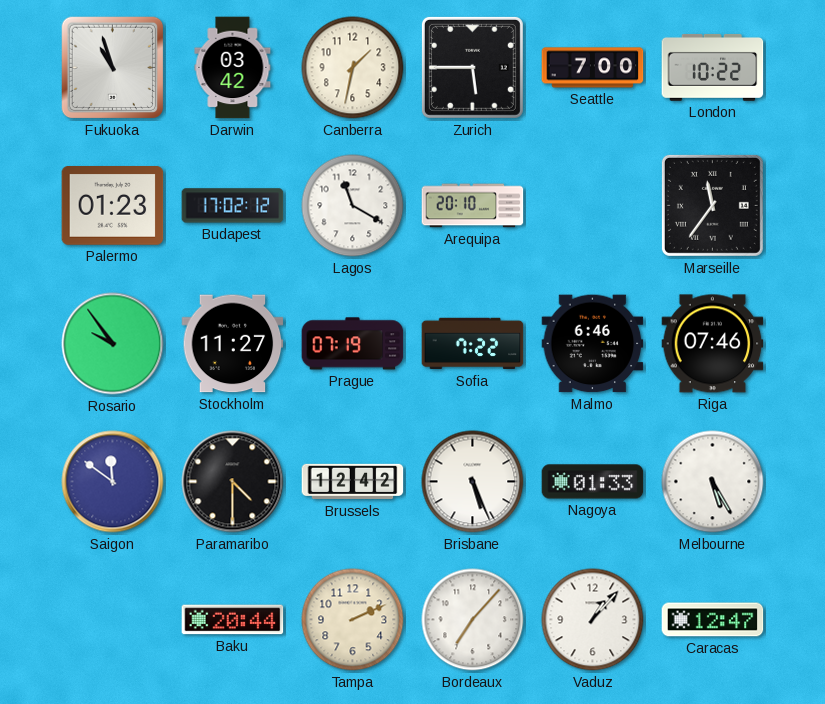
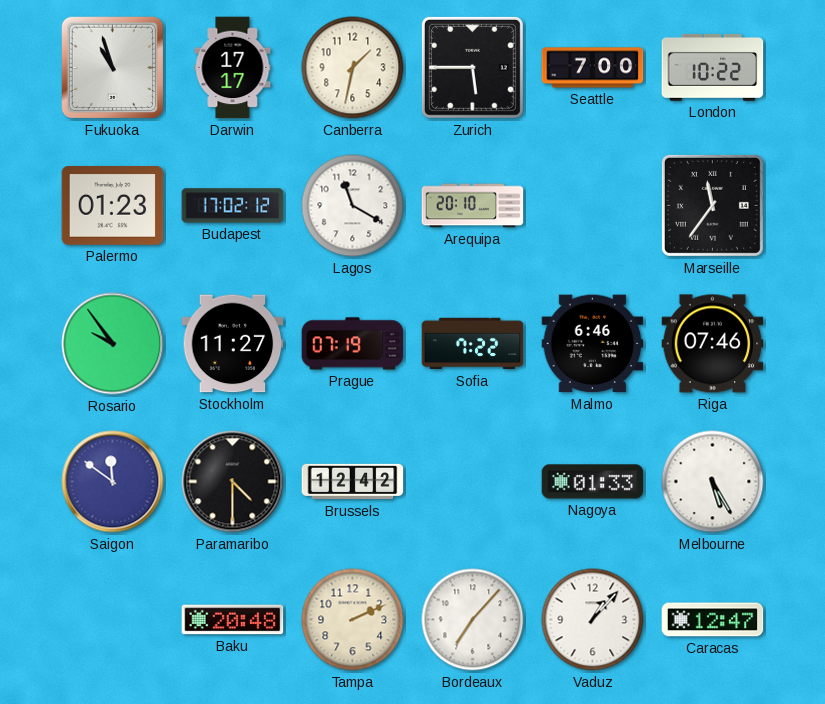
Darwin: 03:42 -> 17:17
Brisbane: 5:26 -> none
Baku: 20:44 -> 20:48
